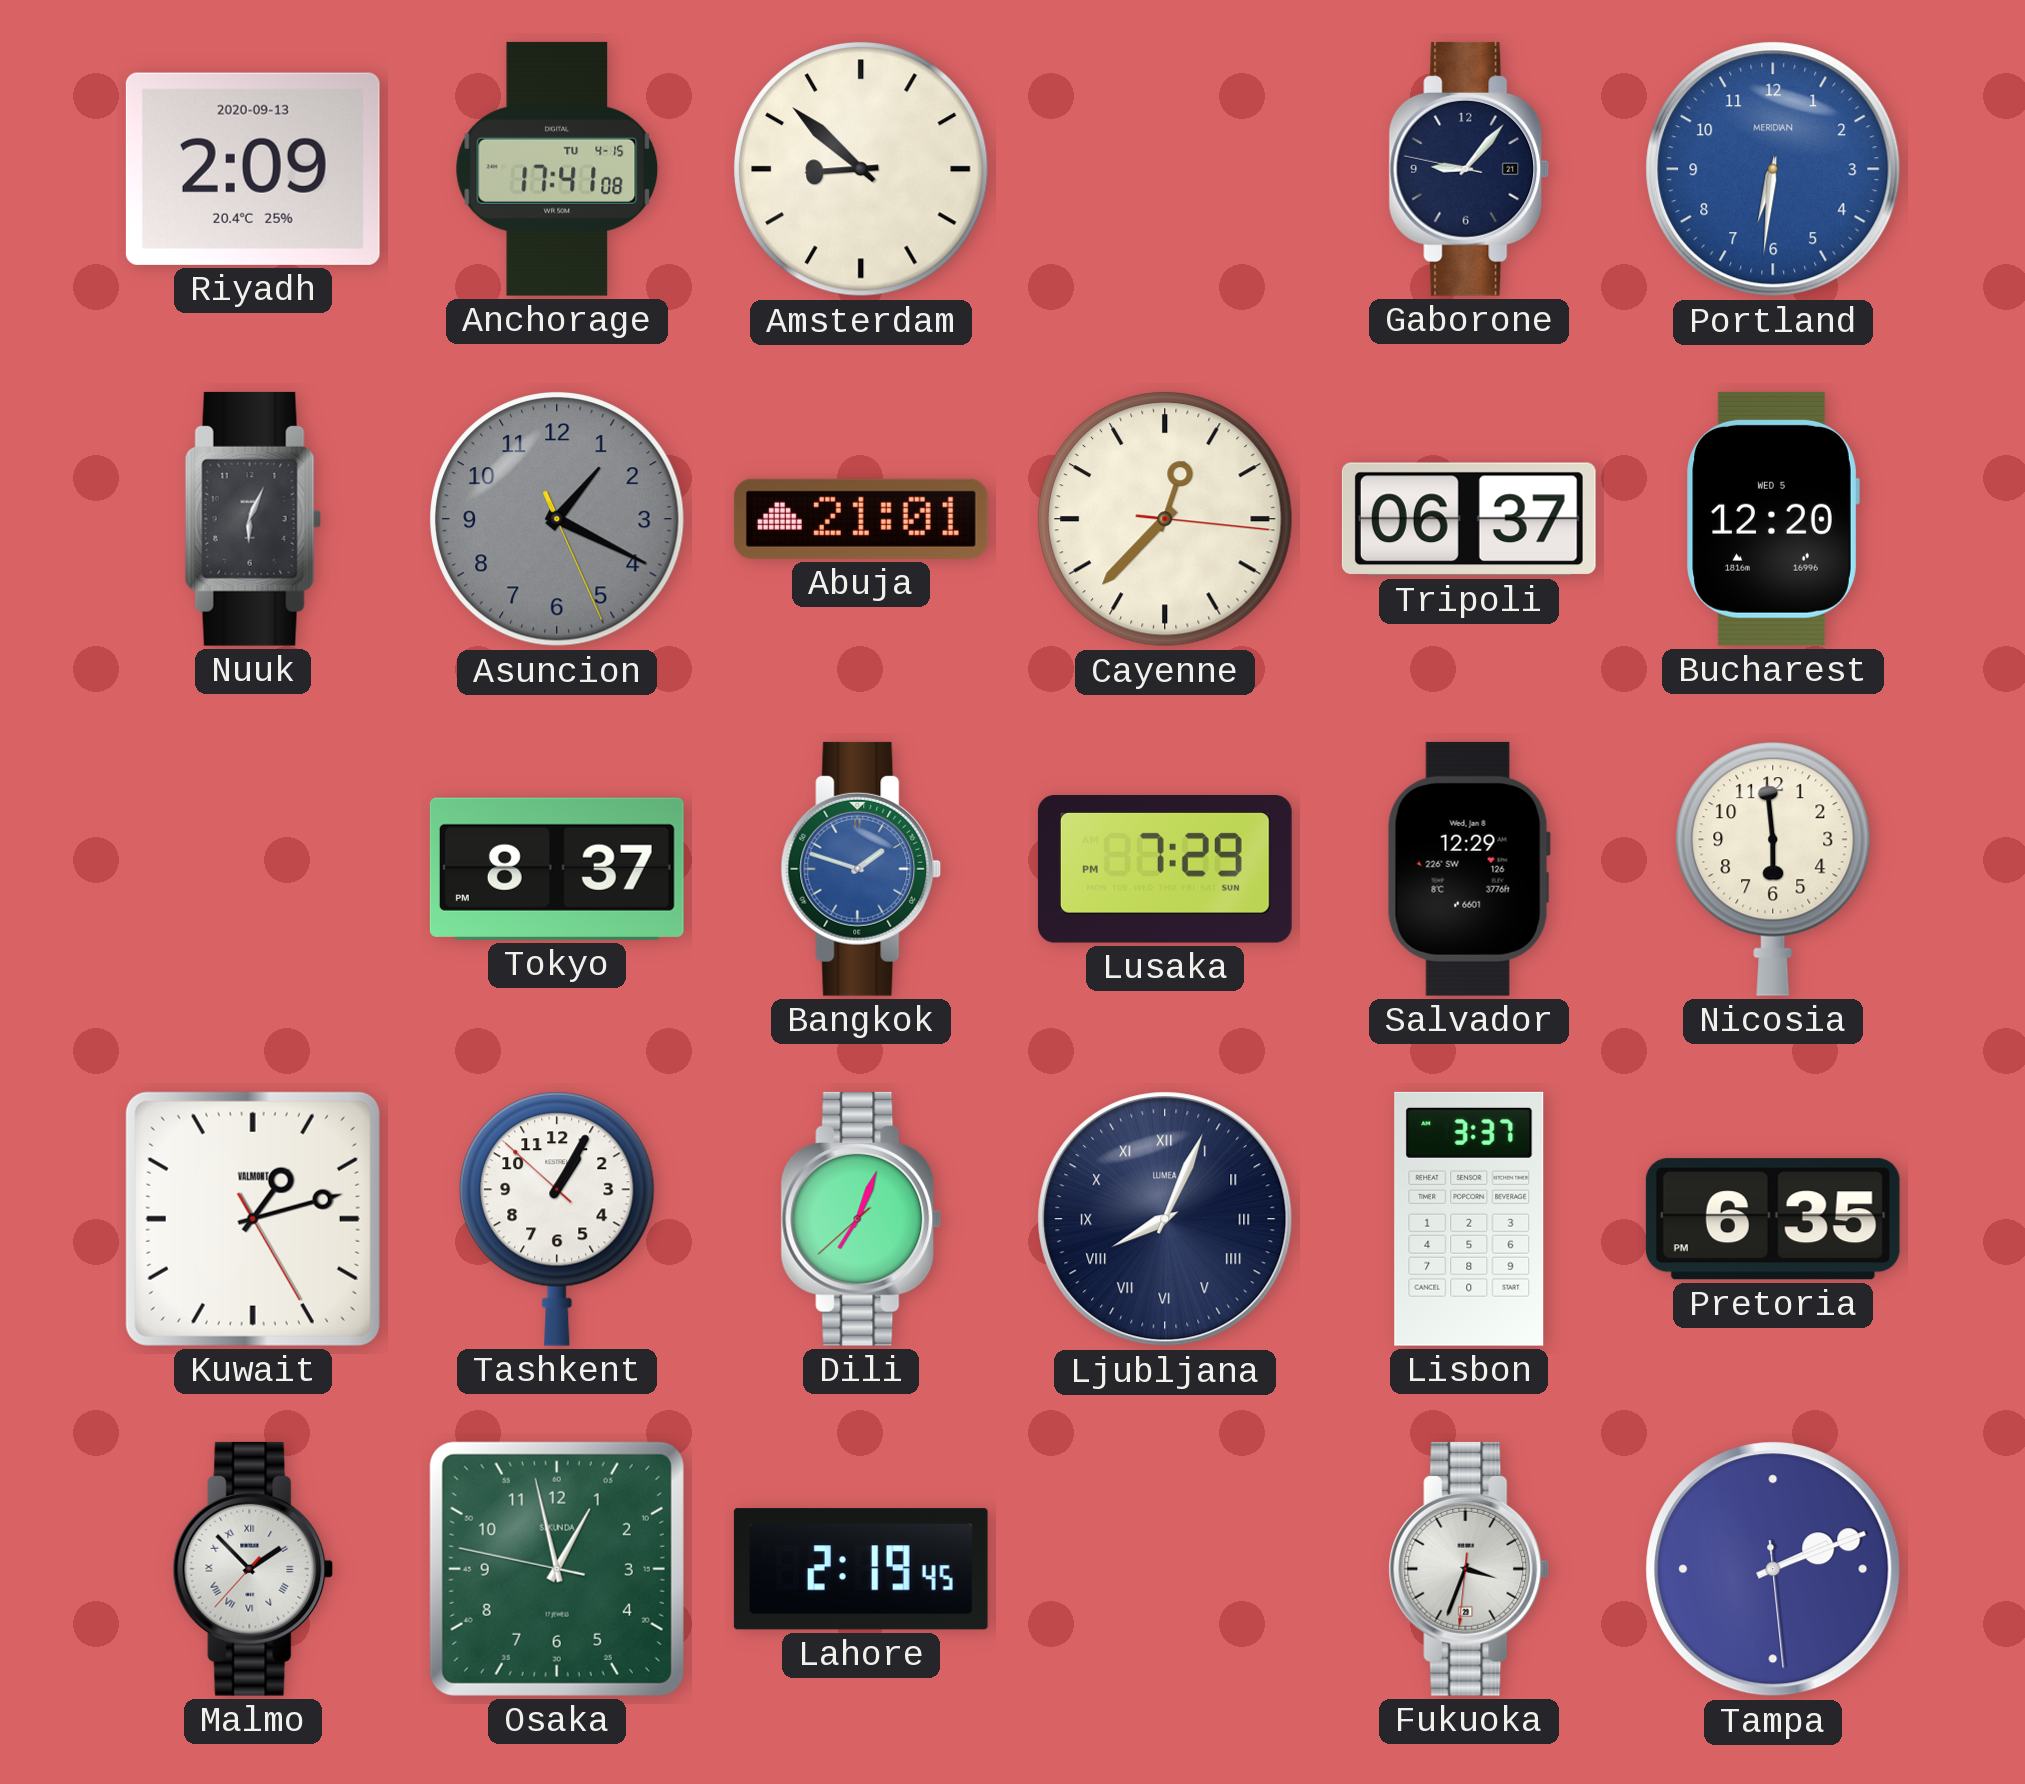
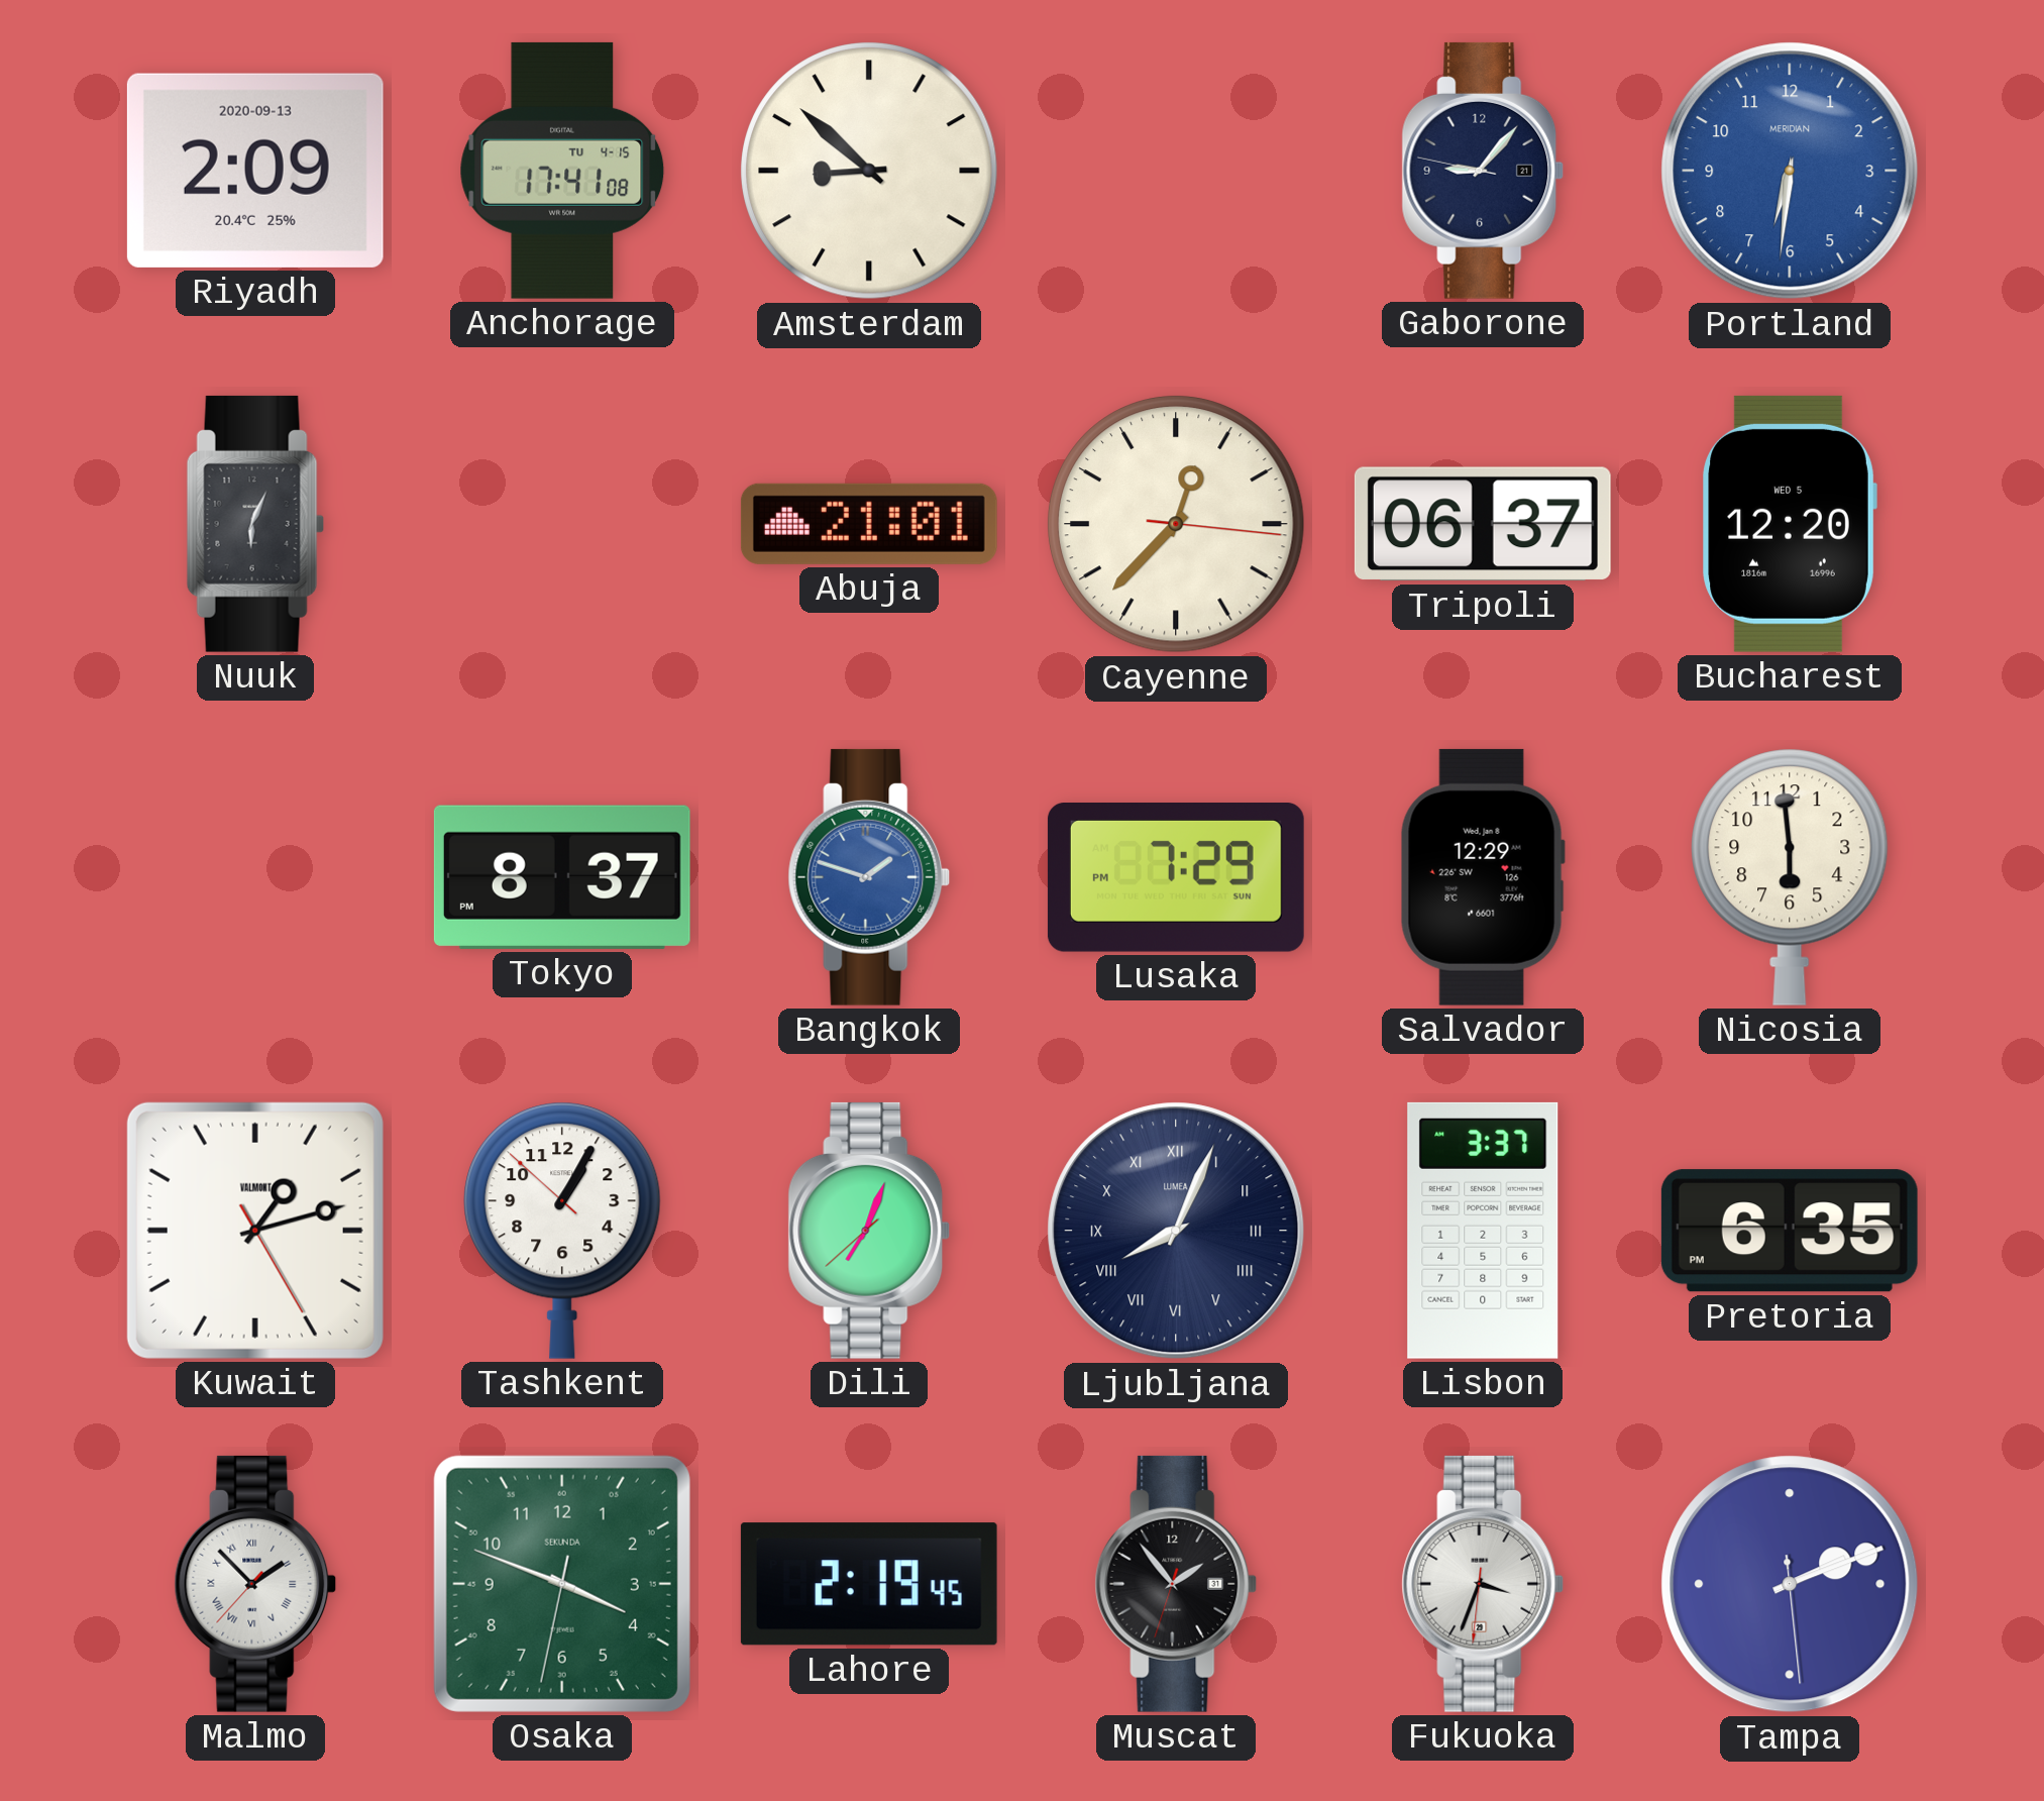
Asuncion: 1:19 -> none
Osaka: 12:57 -> 3:48
Muscat: none -> 1:53
